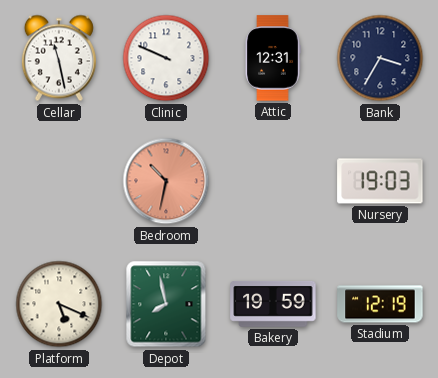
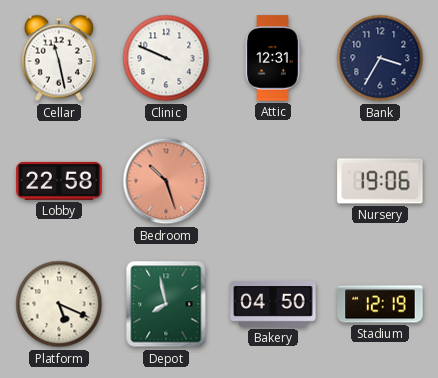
Lobby: none -> 22:58
Bedroom: 10:32 -> 10:27
Nursery: 19:03 -> 19:06
Bakery: 19:59 -> 04:50
